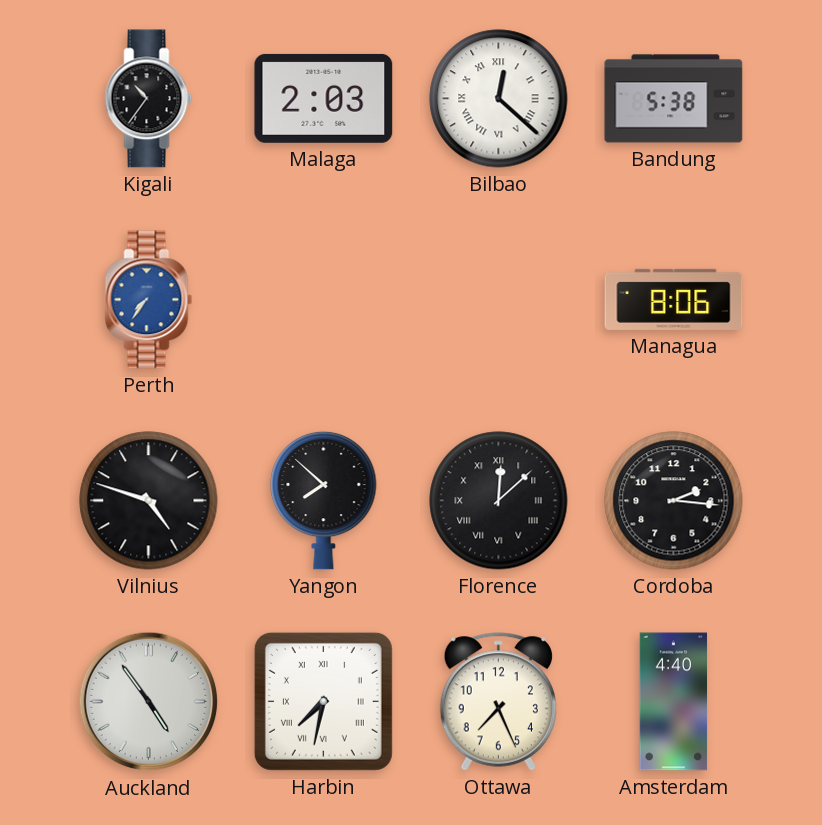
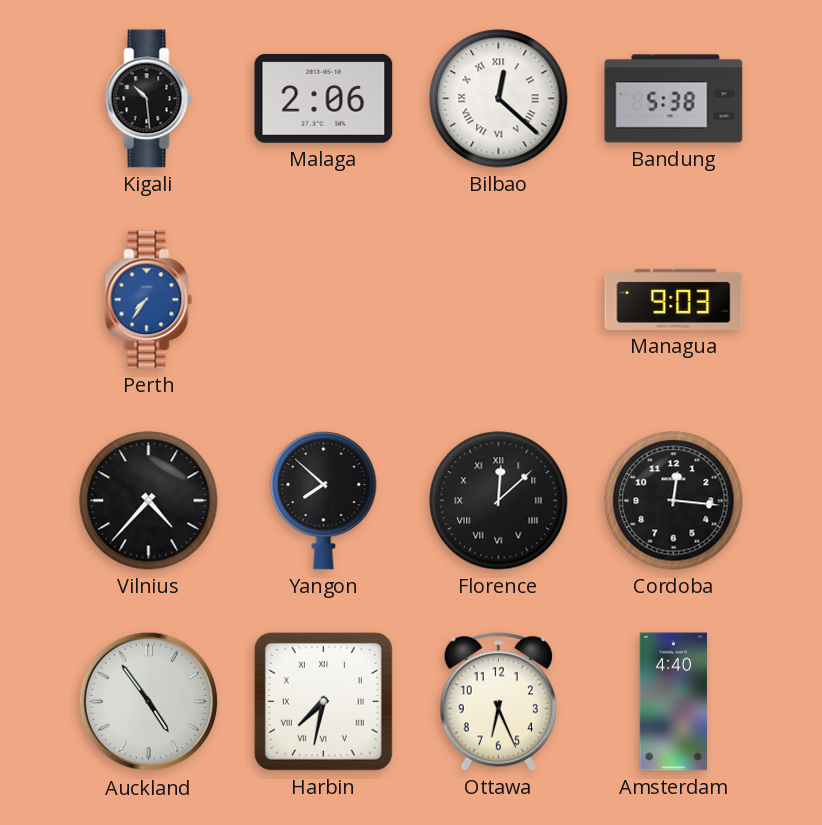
Kigali: 10:36 -> 10:29
Malaga: 2:03 -> 2:06
Managua: 8:06 -> 9:03
Vilnius: 4:48 -> 4:37
Cordoba: 2:16 -> 12:16
Ottawa: 7:26 -> 6:26
